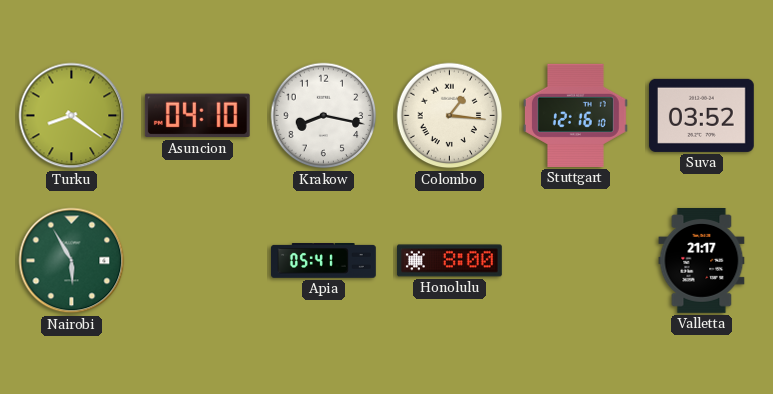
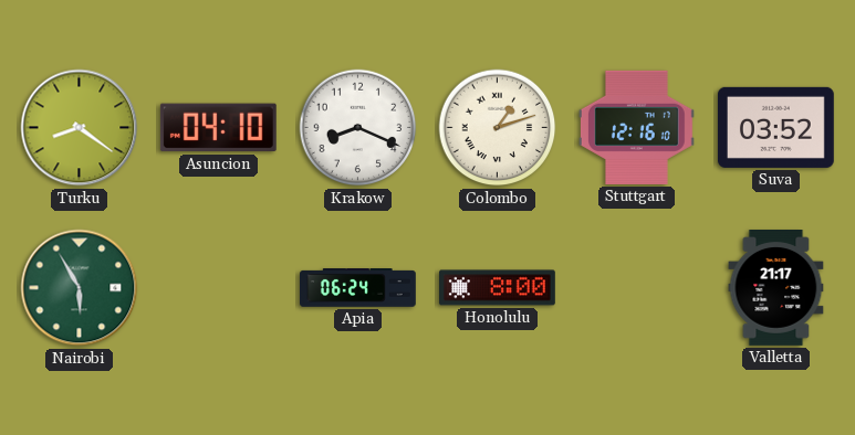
Krakow: 8:17 -> 8:19
Colombo: 1:16 -> 1:12
Apia: 05:41 -> 06:24
